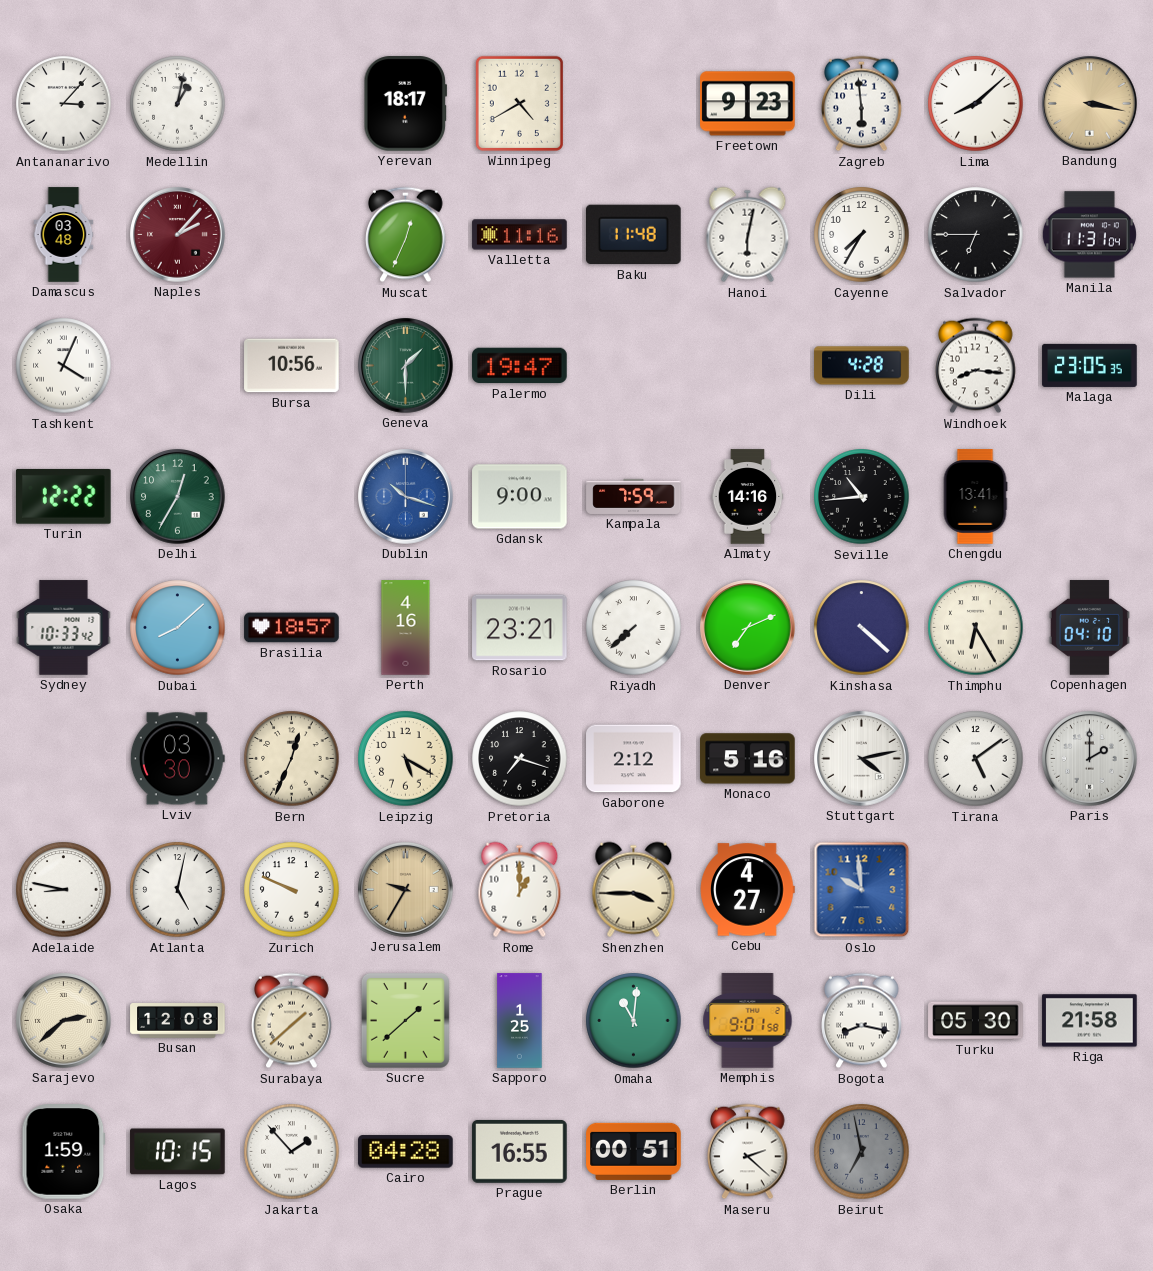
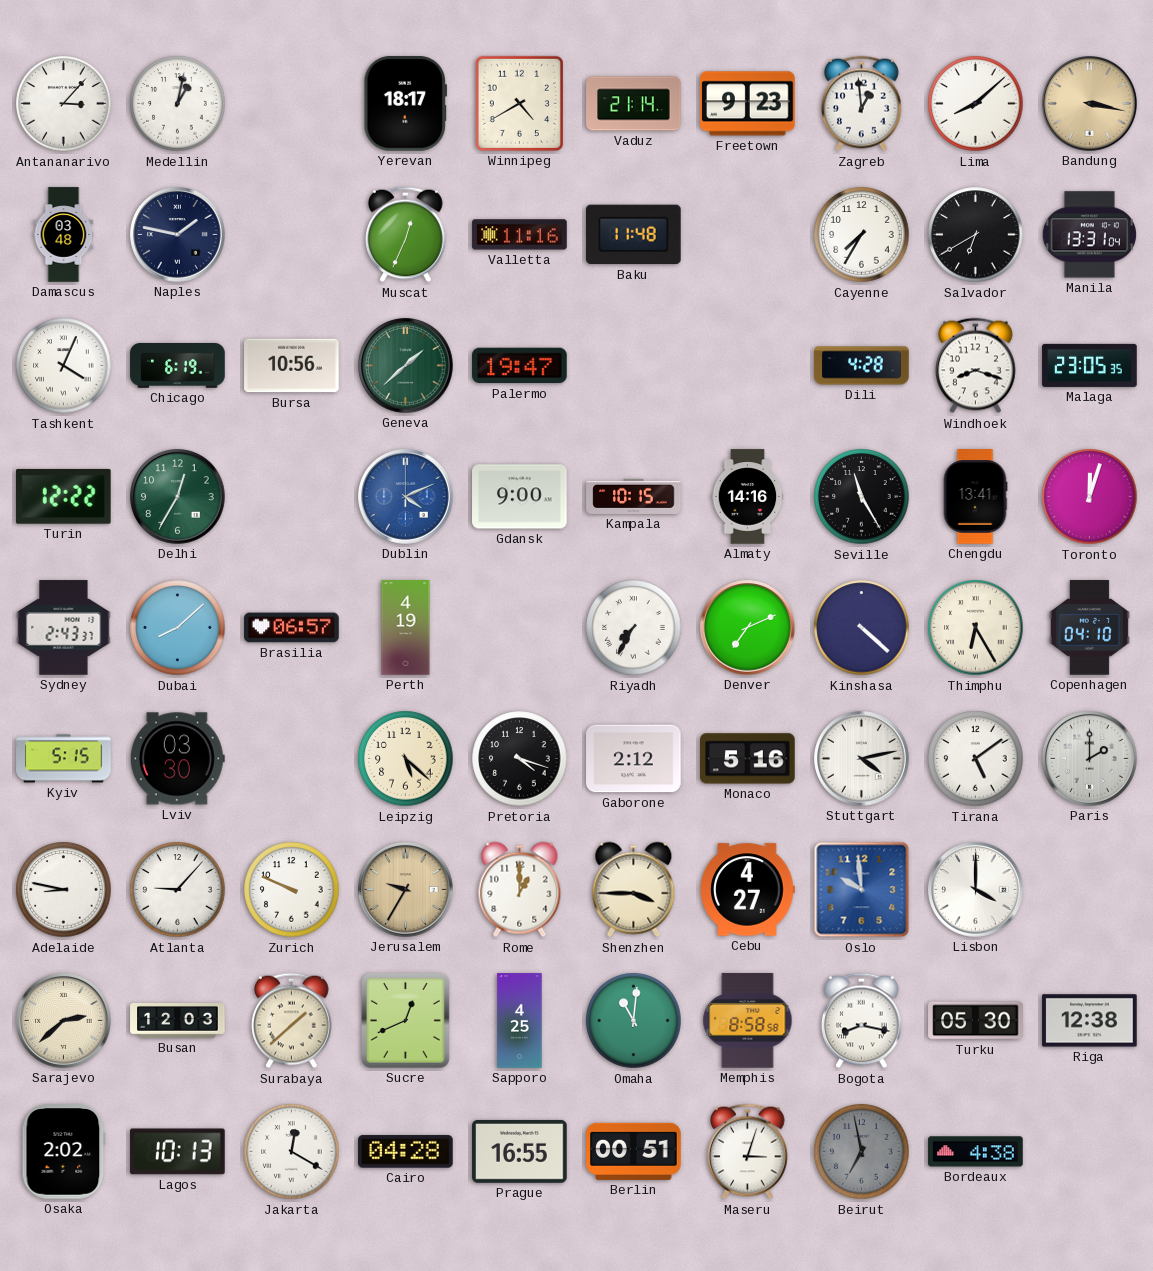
Vaduz: none -> 21:14
Zagreb: 5:59 -> 12:59
Naples: 2:07 -> 1:47
Naples dial: burgundy -> navy
Hanoi: 6:02 -> none
Salvador: 6:45 -> 6:40
Manila: 11:31 -> 13:31
Chicago: none -> 6:19
Geneva: 1:30 -> 1:38
Windhoek: 8:16 -> 8:18
Dublin: 10:18 -> 4:11
Kampala: 7:59 -> 10:15
Seville: 10:44 -> 11:25
Toronto: none -> 12:03
Sydney: 10:33 -> 2:43
Brasilia: 18:57 -> 06:57
Perth: 4:16 -> 4:19
Rosario: 23:21 -> none
Riyadh: 7:38 -> 7:35
Kyiv: none -> 5:15
Bern: 12:34 -> none
Leipzig: 5:20 -> 5:22
Pretoria: 7:18 -> 4:18
Atlanta: 5:02 -> 9:07
Lisbon: none -> 4:00
Busan: 12:08 -> 12:03
Sucre: 1:38 -> 12:41
Sapporo: 1:25 -> 4:25
Memphis: 9:01 -> 8:58
Riga: 21:58 -> 12:38
Osaka: 1:59 -> 2:02
Lagos: 10:15 -> 10:13
Jakarta: 1:53 -> 12:20
Maseru: 2:22 -> 3:03
Bordeaux: none -> 4:38
